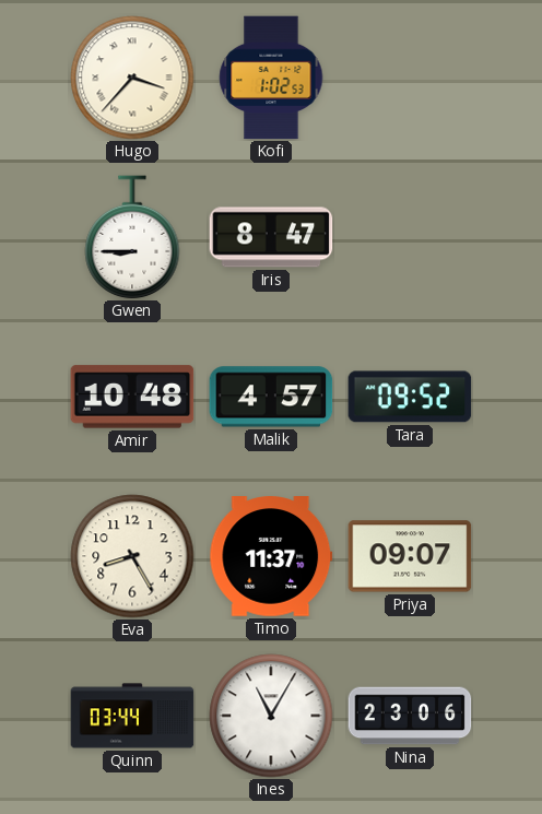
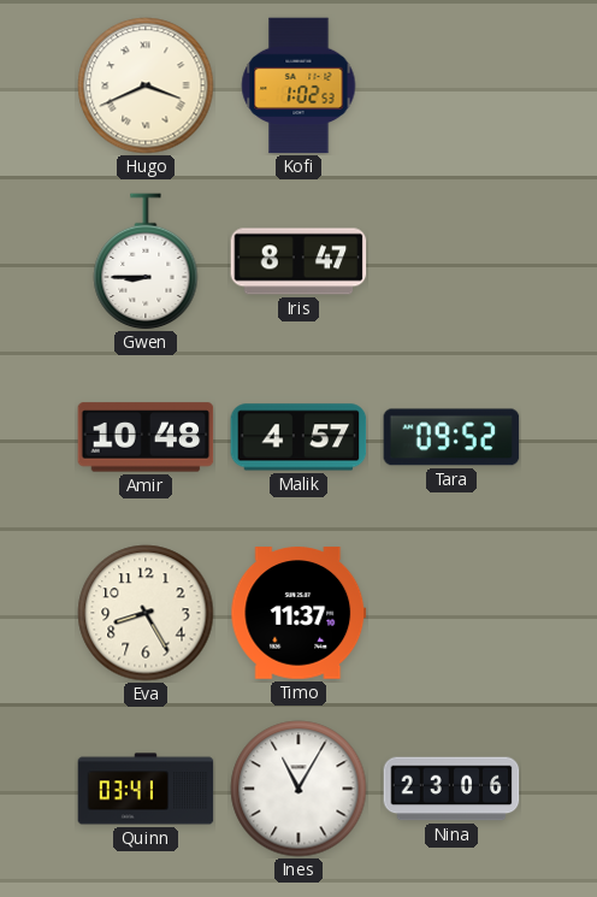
Hugo: 3:37 -> 3:41
Priya: 09:07 -> none
Quinn: 03:44 -> 03:41
